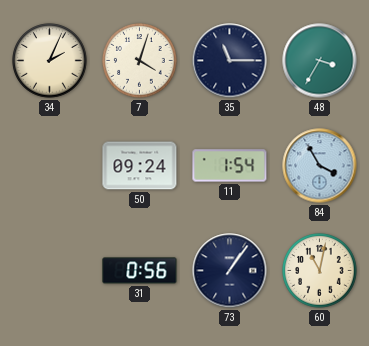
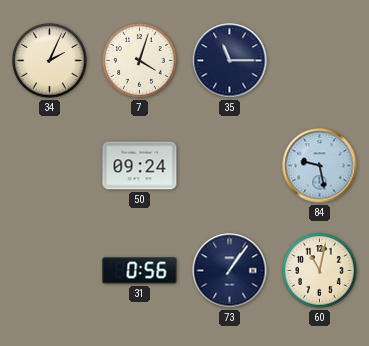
48: 3:35 -> none
11: 1:54 -> none
84: 3:55 -> 9:28
